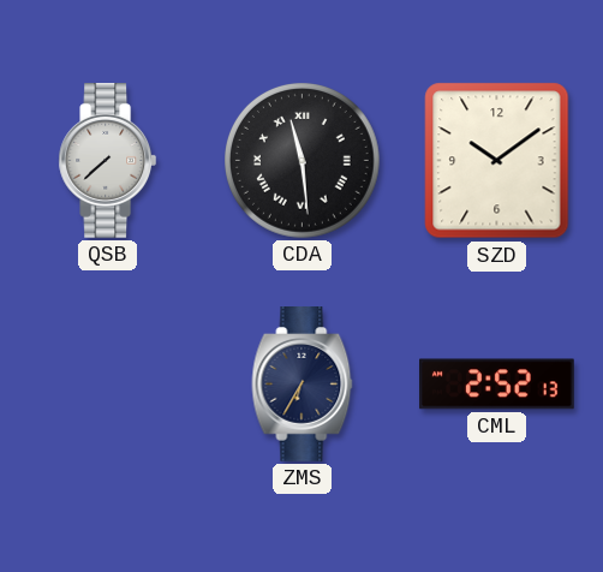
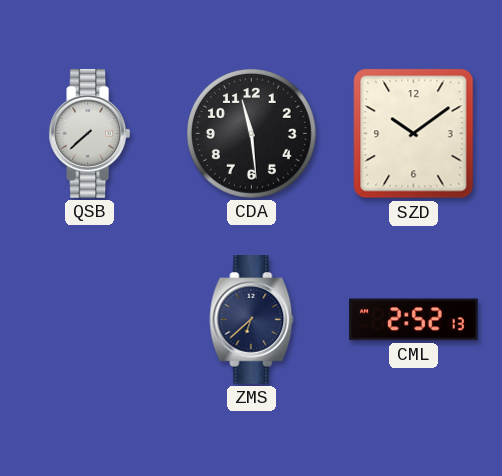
CDA numerals: Roman -> Arabic
ZMS: 6:35 -> 6:38
